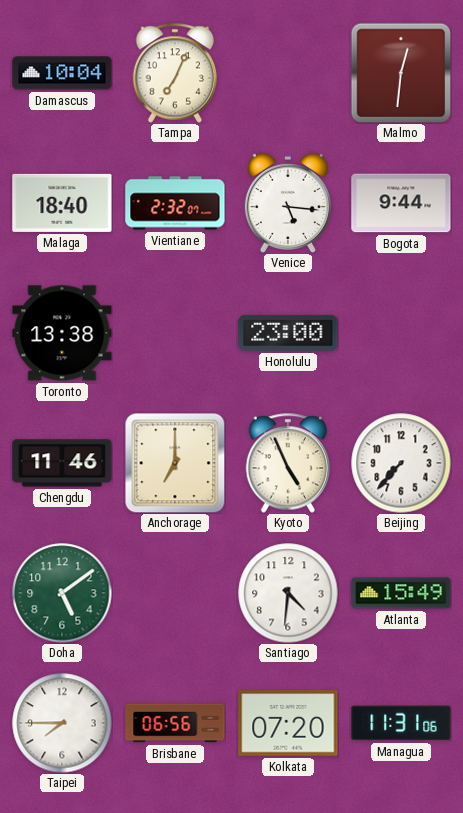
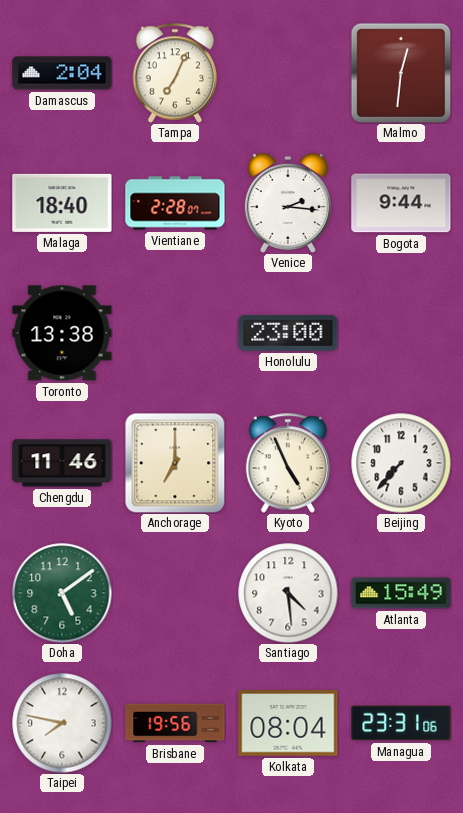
Damascus: 10:04 -> 2:04
Vientiane: 2:32 -> 2:28
Venice: 5:16 -> 2:16
Santiago: 4:31 -> 4:29
Taipei: 7:45 -> 7:47
Brisbane: 06:56 -> 19:56
Kolkata: 07:20 -> 08:04
Managua: 11:31 -> 23:31
